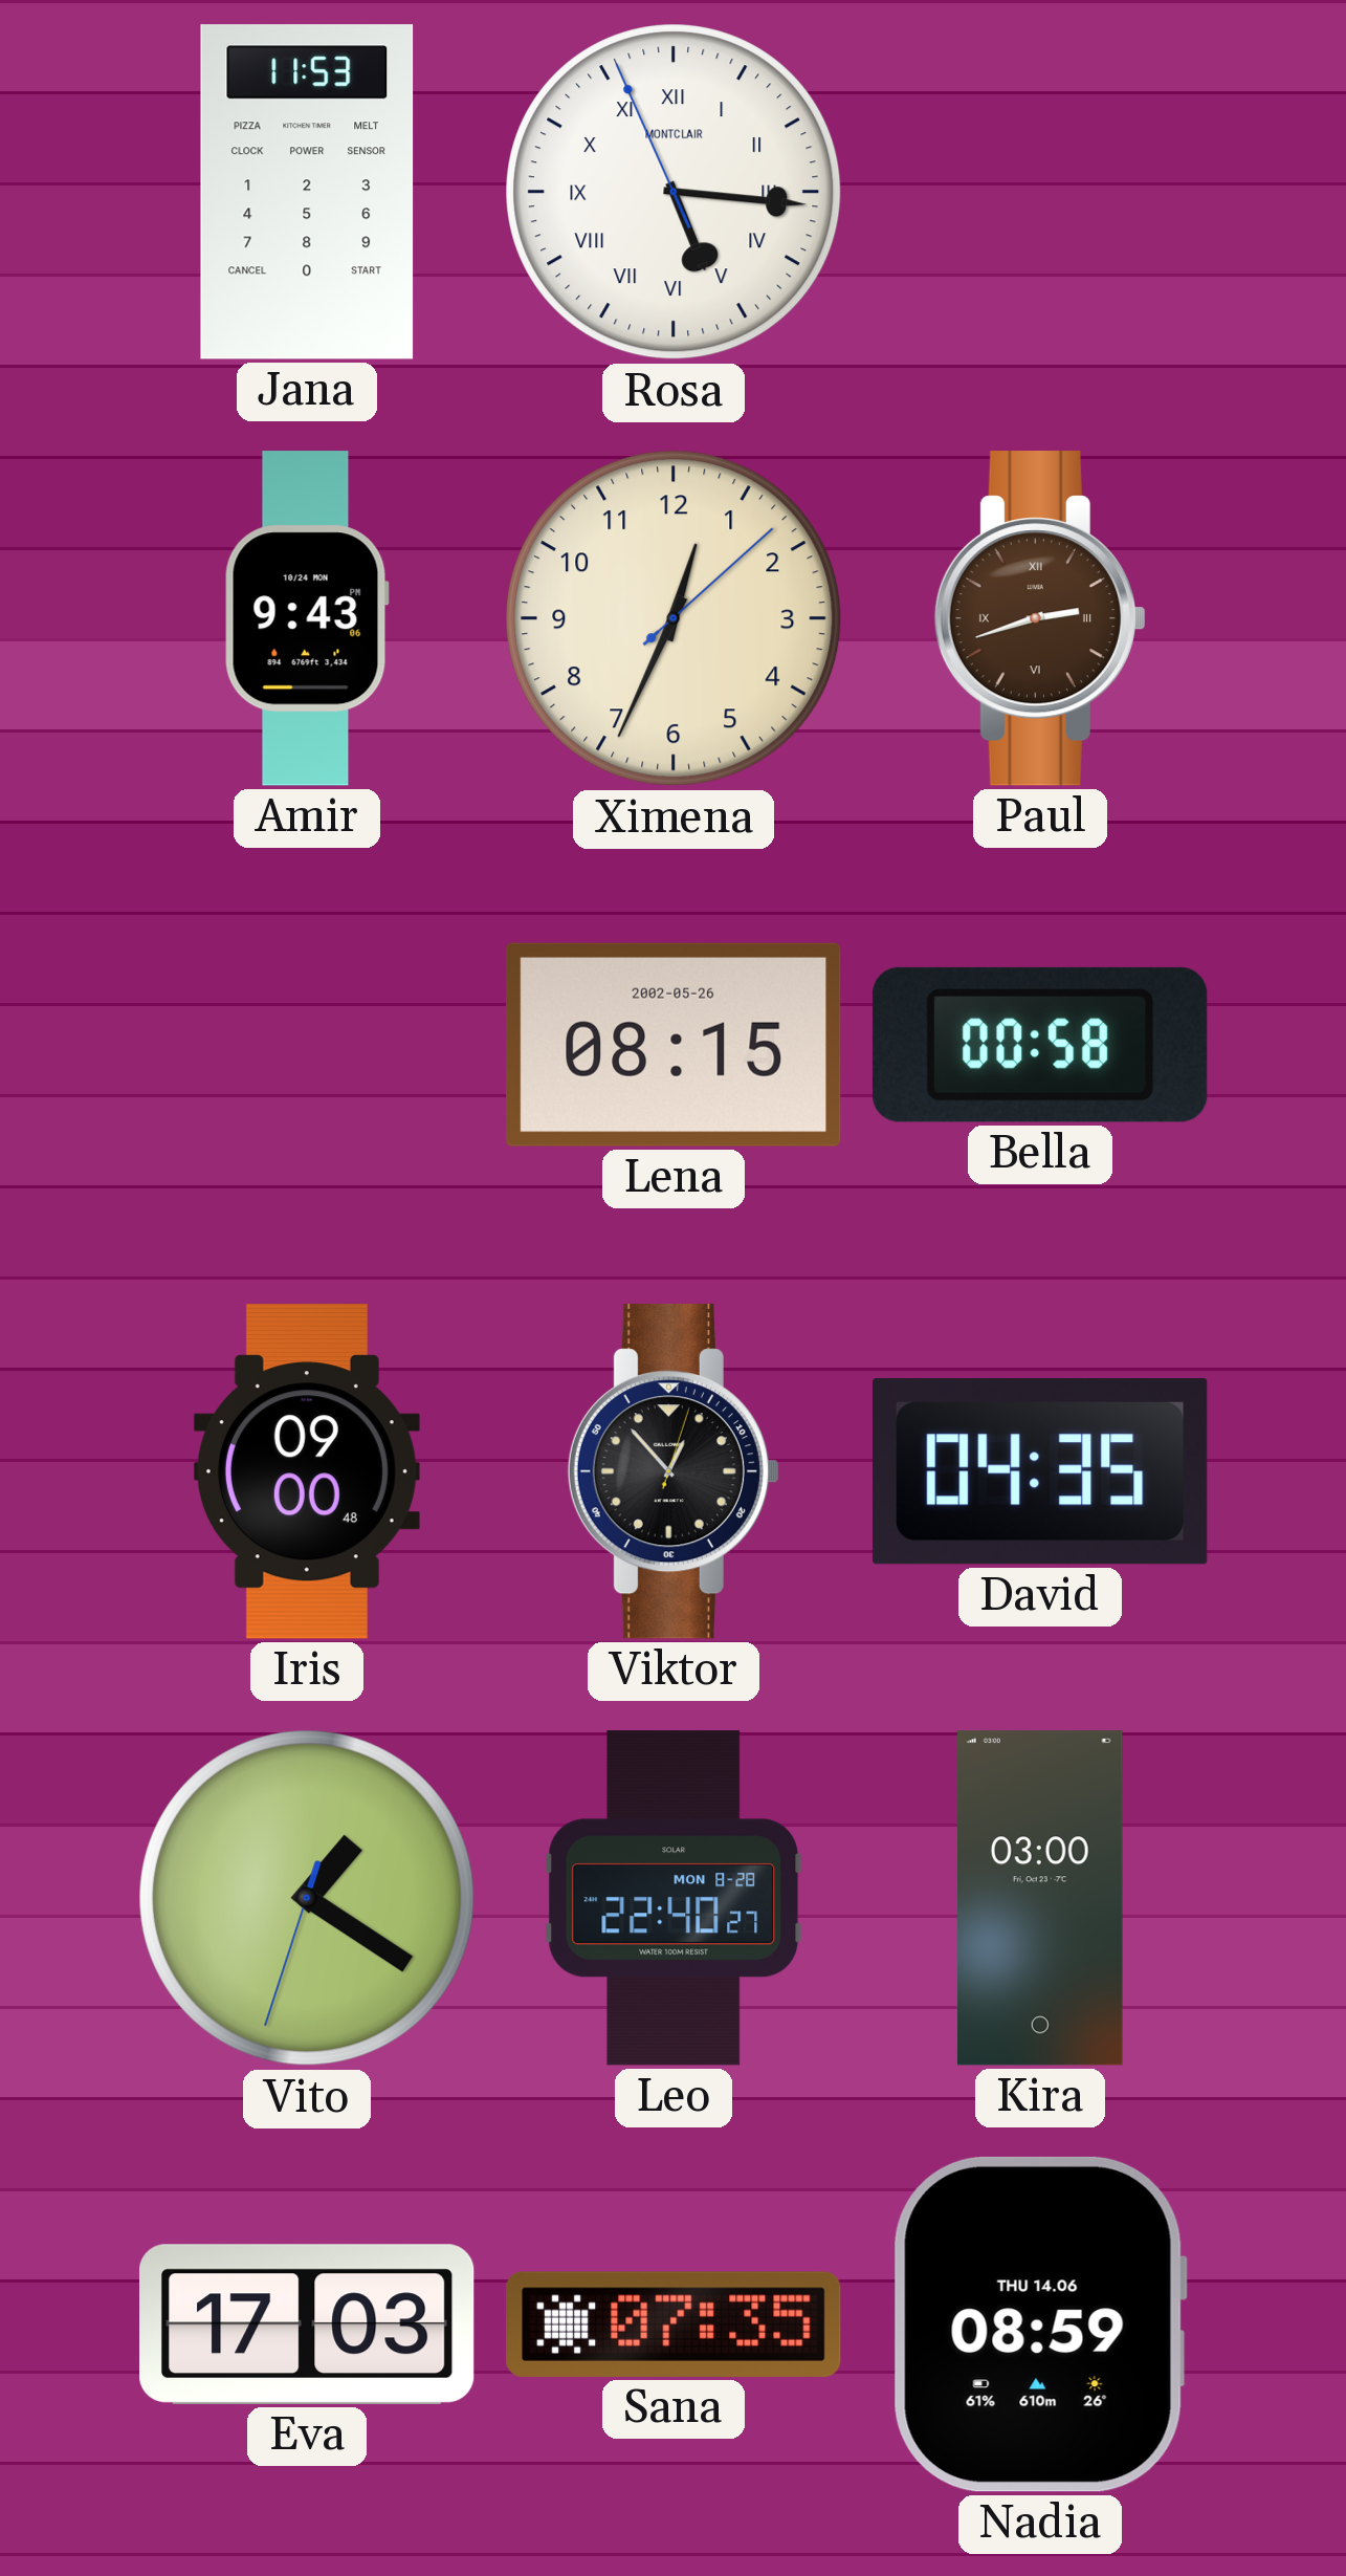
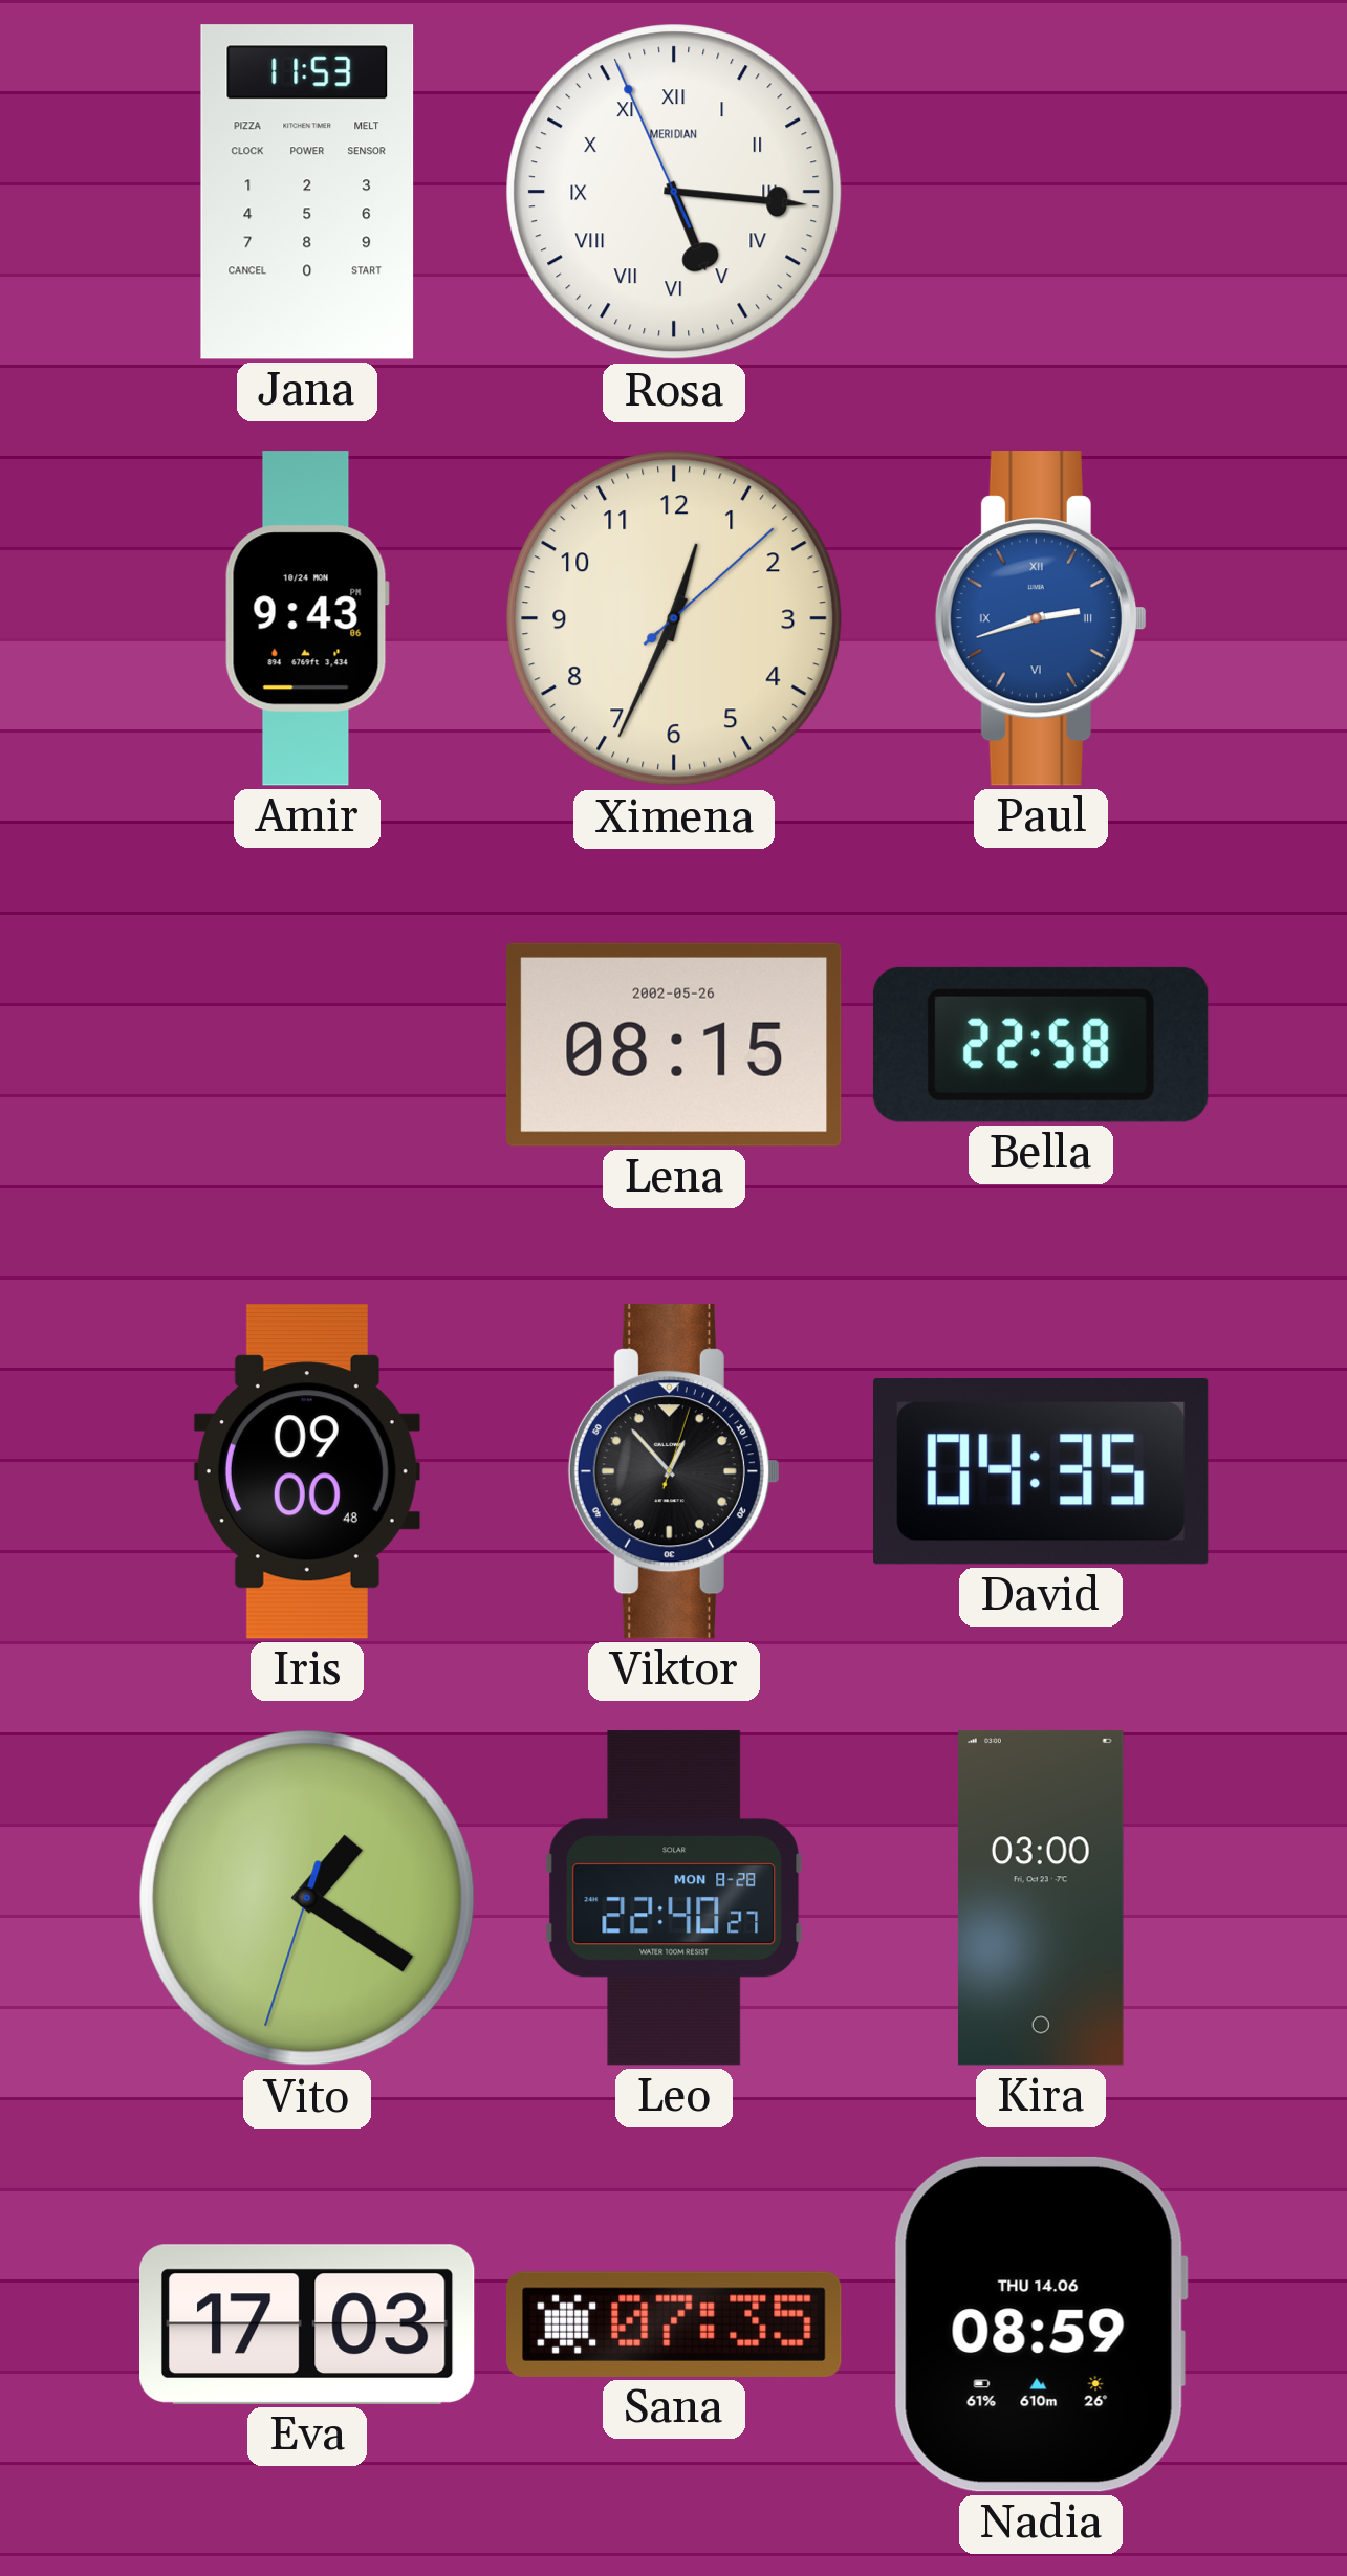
Rosa brand: MONTCLAIR -> MERIDIAN
Paul dial: brown -> blue
Bella: 00:58 -> 22:58
